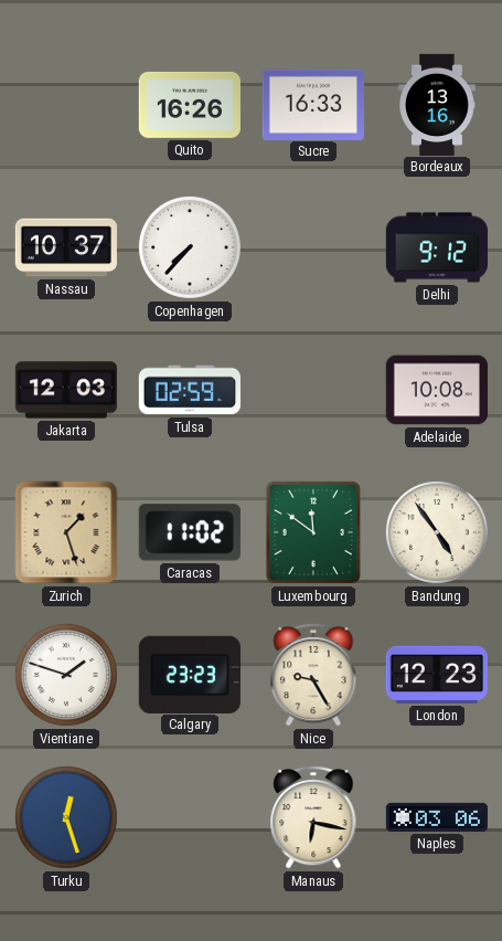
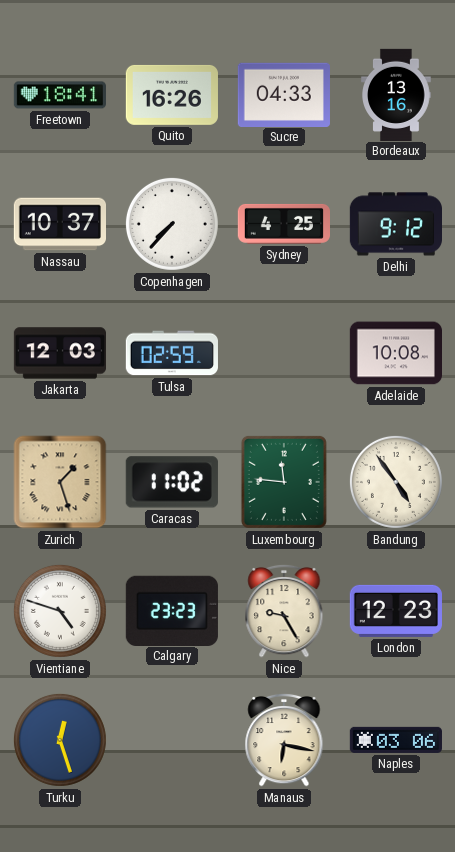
Freetown: none -> 18:41
Sucre: 16:33 -> 04:33
Sydney: none -> 4:25
Luxembourg: 11:51 -> 11:46
Vientiane: 1:48 -> 4:48
